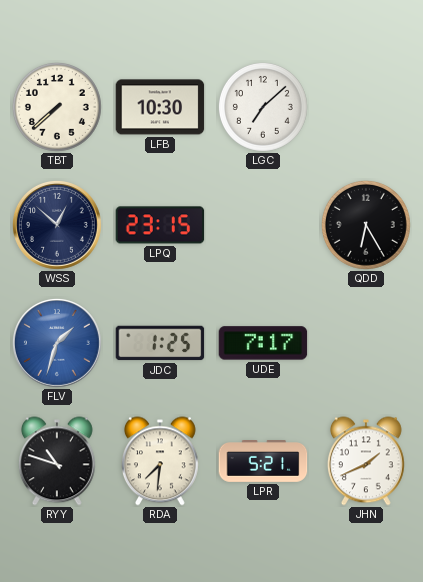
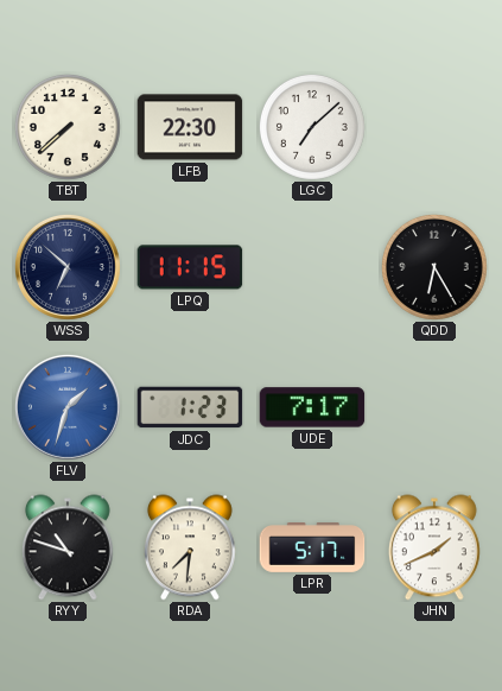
LFB: 10:30 -> 22:30
WSS: 12:52 -> 6:52
LPQ: 23:15 -> 11:15
JDC: 1:25 -> 1:23
LPR: 5:21 -> 5:17
